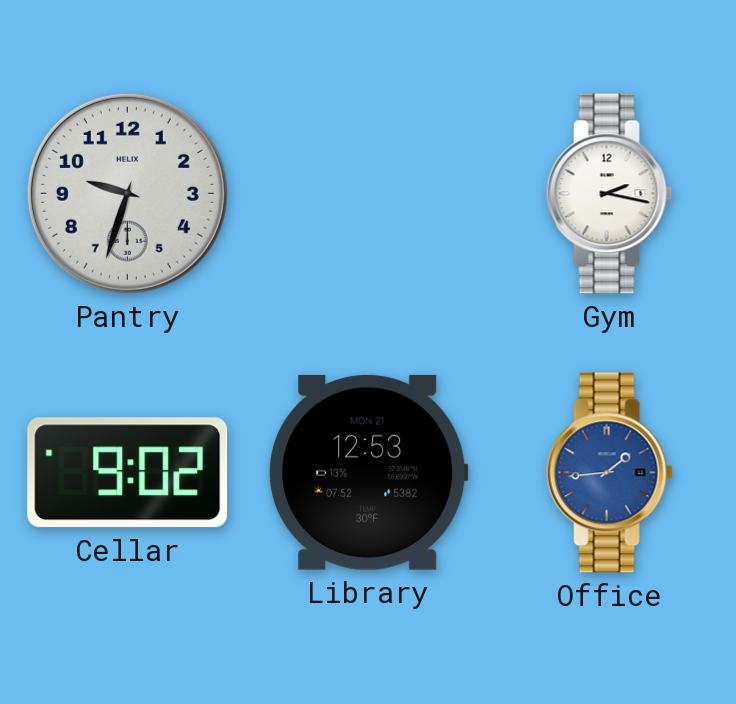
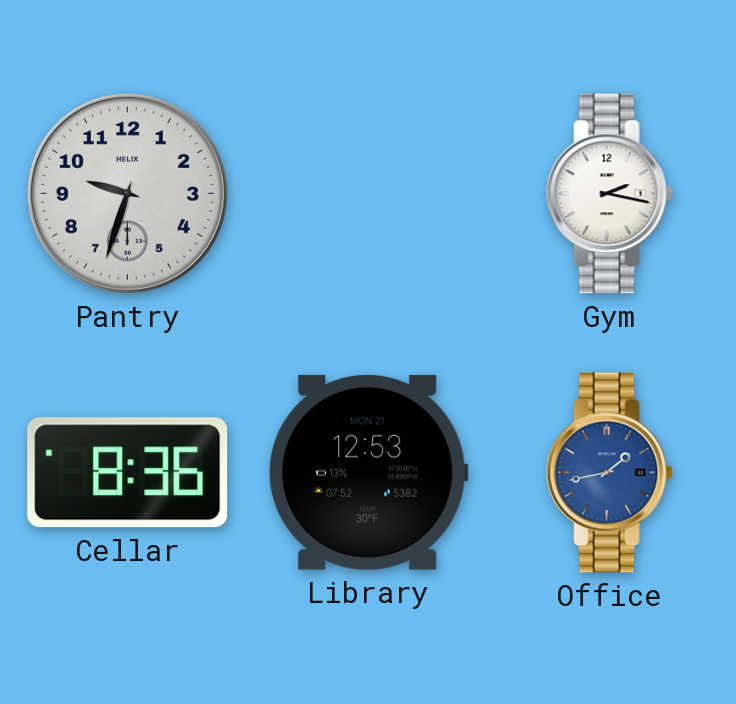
Cellar: 9:02 -> 8:36
Office: 1:44 -> 1:43
